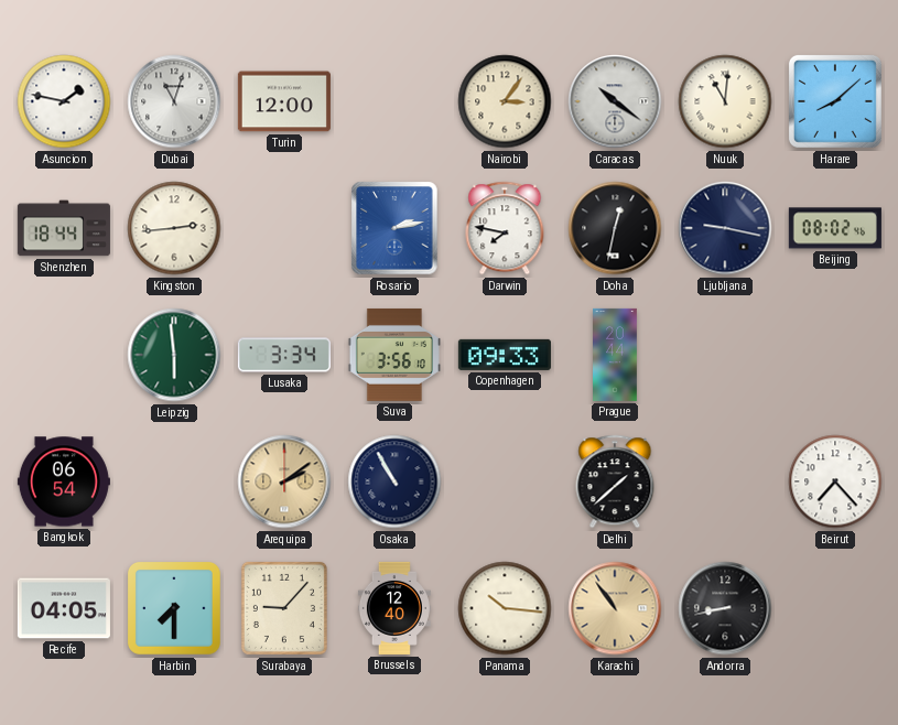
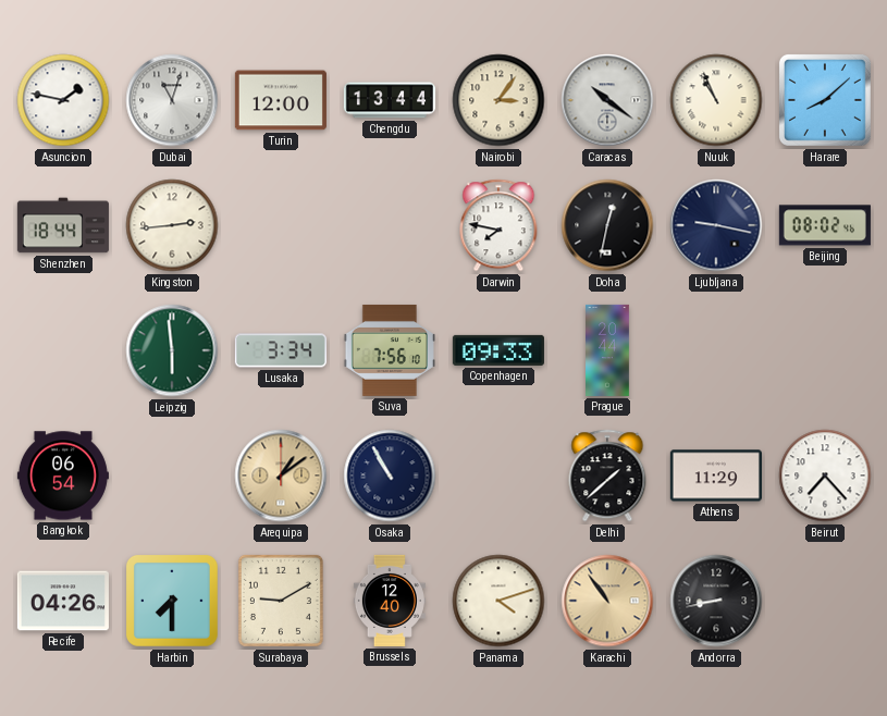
Chengdu: none -> 13:44
Nuuk: 11:01 -> 10:56
Rosario: 2:13 -> none
Suva: 3:56 -> 7:56
Arequipa: 2:09 -> 1:09
Athens: none -> 11:29
Recife: 04:05 -> 04:26
Surabaya: 9:07 -> 9:10
Panama: 10:16 -> 4:12
